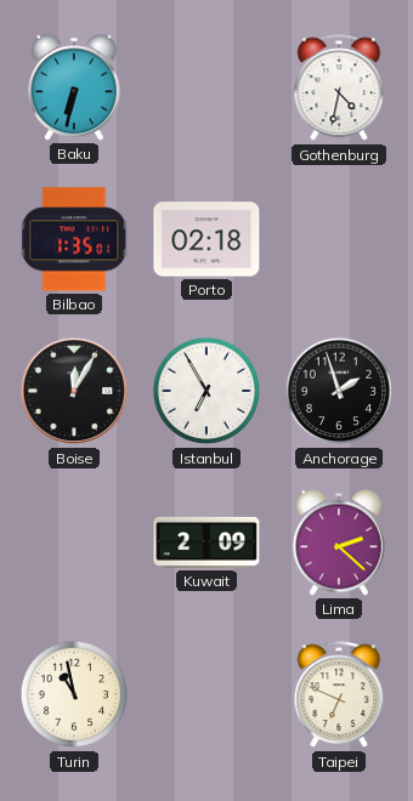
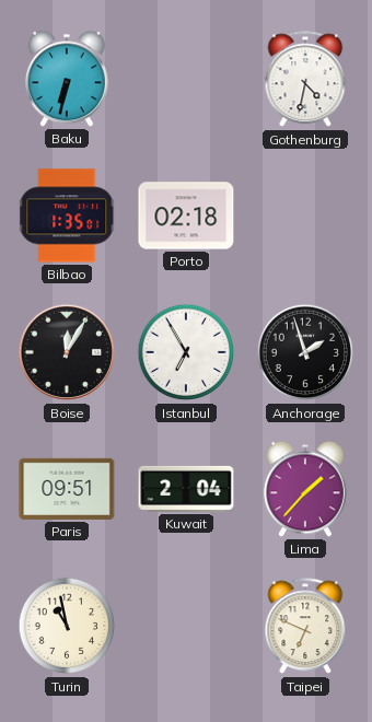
Paris: none -> 09:51
Kuwait: 2:09 -> 2:04
Lima: 2:22 -> 1:37
